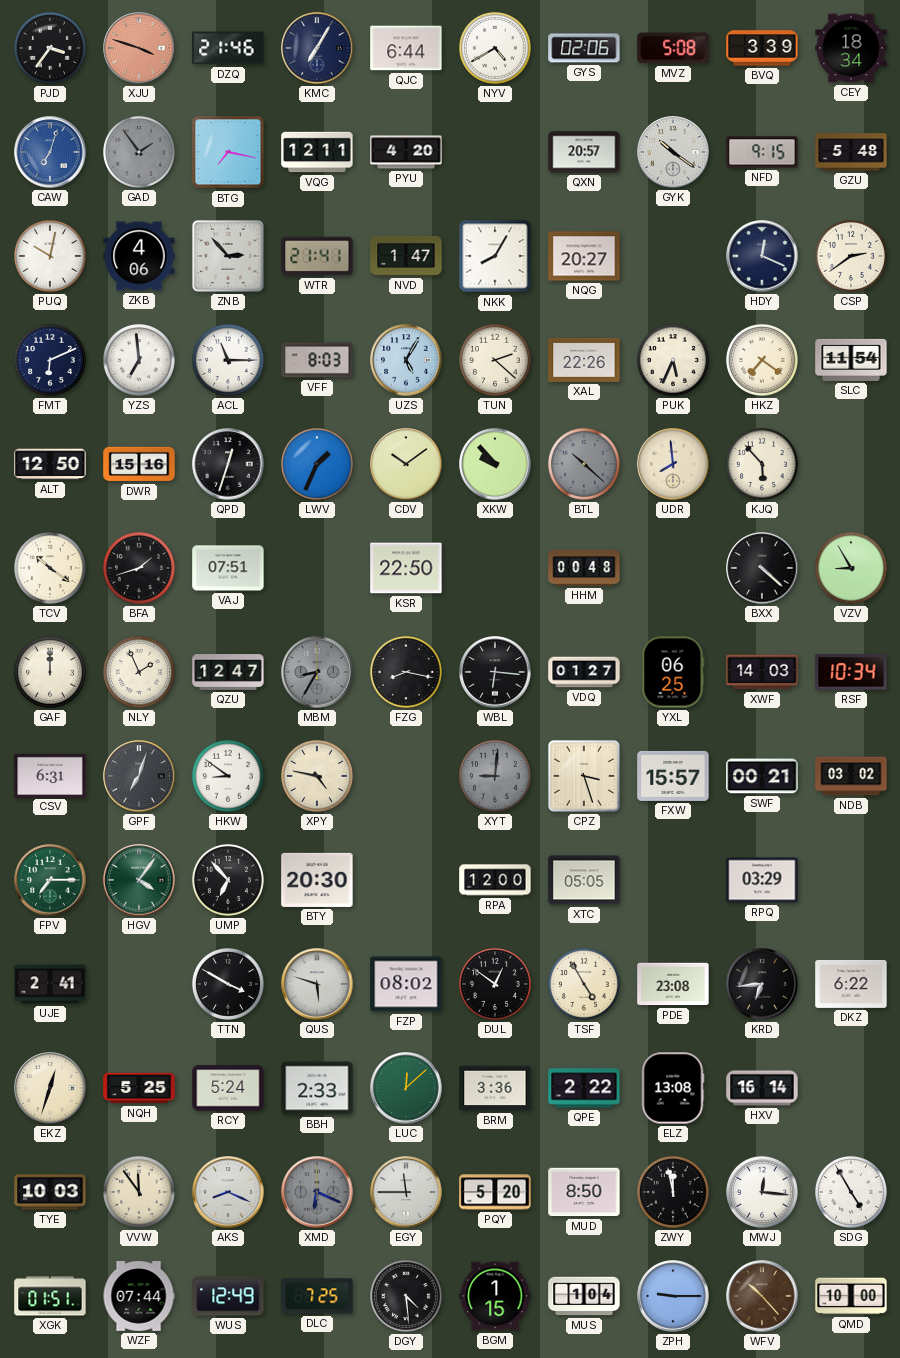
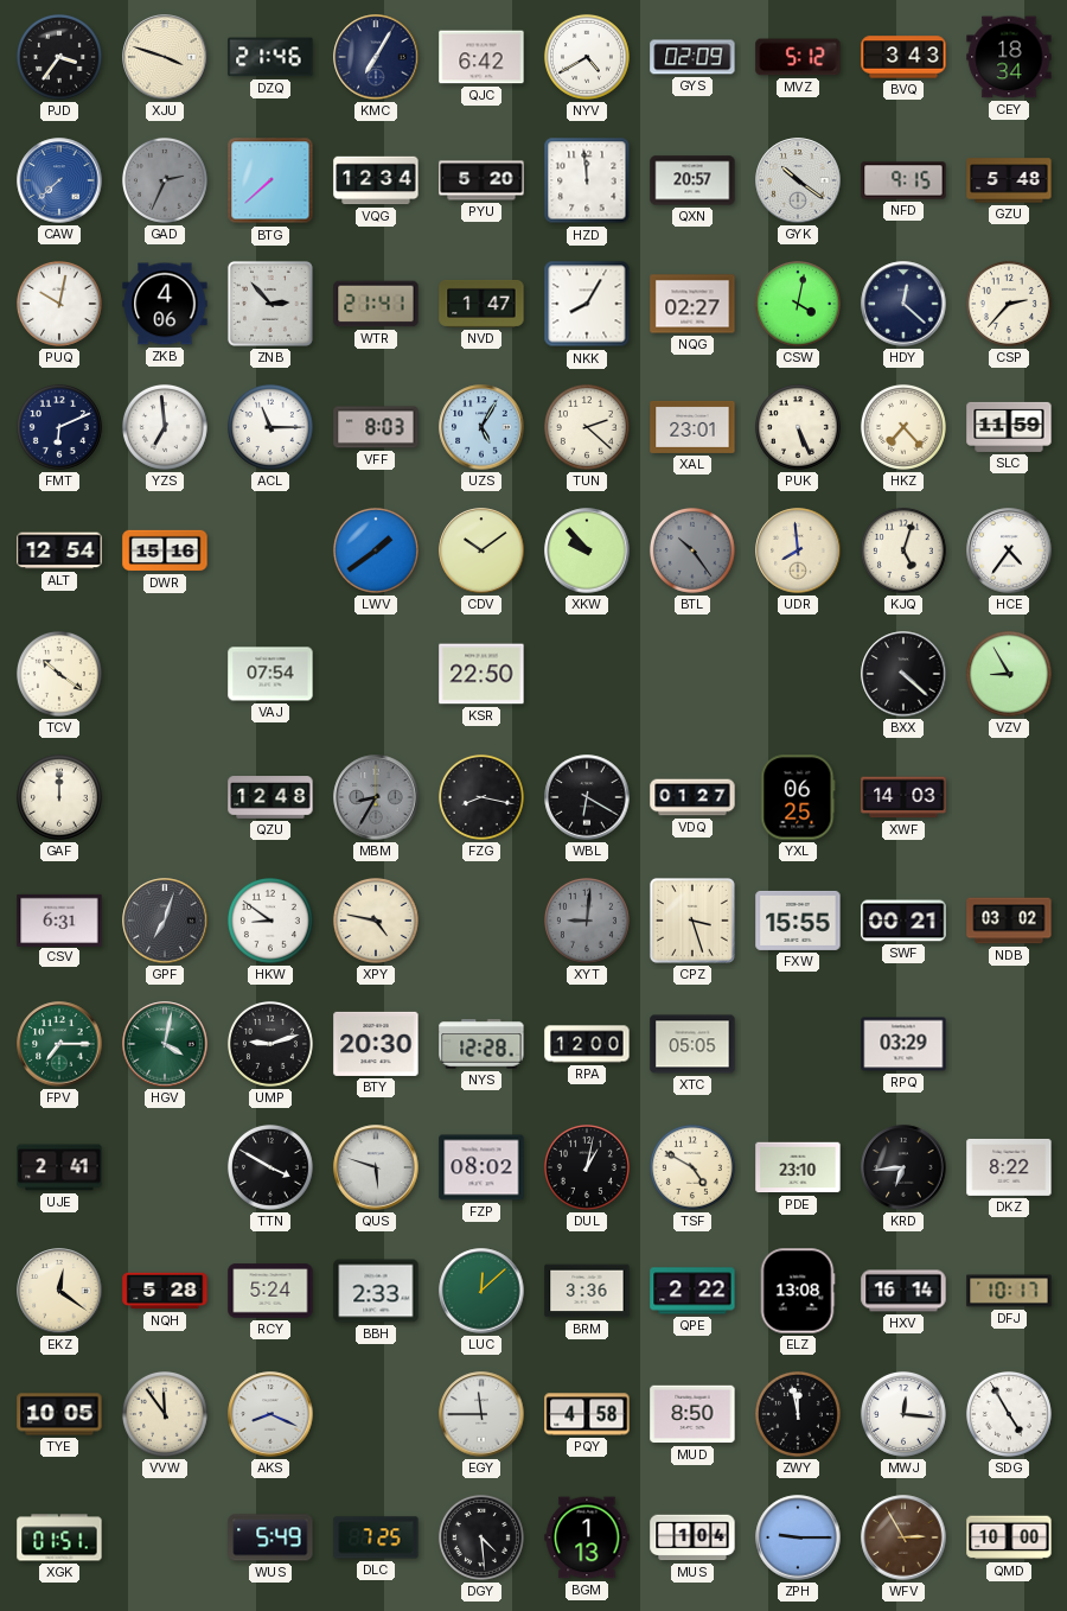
XJU dial: salmon -> cream
QJC: 6:44 -> 6:42
GYS: 02:06 -> 02:09
MVZ: 5:08 -> 5:12
BVQ: 3:39 -> 3:43
CAW: 7:03 -> 7:38
GAD: 1:54 -> 2:34
BTG: 7:17 -> 7:38
VQG: 12:11 -> 12:34
PYU: 4:20 -> 5:20
HZD: none -> 11:59
NQG: 20:27 -> 02:27
CSW: none -> 4:02
HDY: 12:19 -> 12:22
CSP: 2:39 -> 2:37
XAL: 22:26 -> 23:01
PUK: 5:34 -> 5:26
HKZ: 7:21 -> 7:23
SLC: 11:54 -> 11:59
ALT: 12:50 -> 12:54
QPD: 12:33 -> none
LWV: 1:34 -> 1:39
BTL: 10:22 -> 10:24
KJQ: 5:53 -> 5:03
HCE: none -> 4:36
BFA: 1:42 -> none
VAJ: 07:51 -> 07:54
HHM: 00:48 -> none
NLY: 1:56 -> none
QZU: 12:47 -> 12:48
WBL: 6:16 -> 6:20
RSF: 10:34 -> none
FXW: 15:57 -> 15:55
HGV: 4:06 -> 4:02
UMP: 6:53 -> 9:12
NYS: none -> 12:28
DUL: 12:51 -> 1:02
TSF: 4:55 -> 4:50
PDE: 23:08 -> 23:10
DKZ: 6:22 -> 8:22
EKZ: 12:33 -> 12:21
NQH: 5:25 -> 5:28
DFJ: none -> 10:17
TYE: 10:03 -> 10:05
XMD: 6:19 -> none
PQY: 5:20 -> 4:58
WZF: 07:44 -> none
WUS: 12:49 -> 5:49
BGM: 1:15 -> 1:13
WFV: 10:23 -> 2:55
